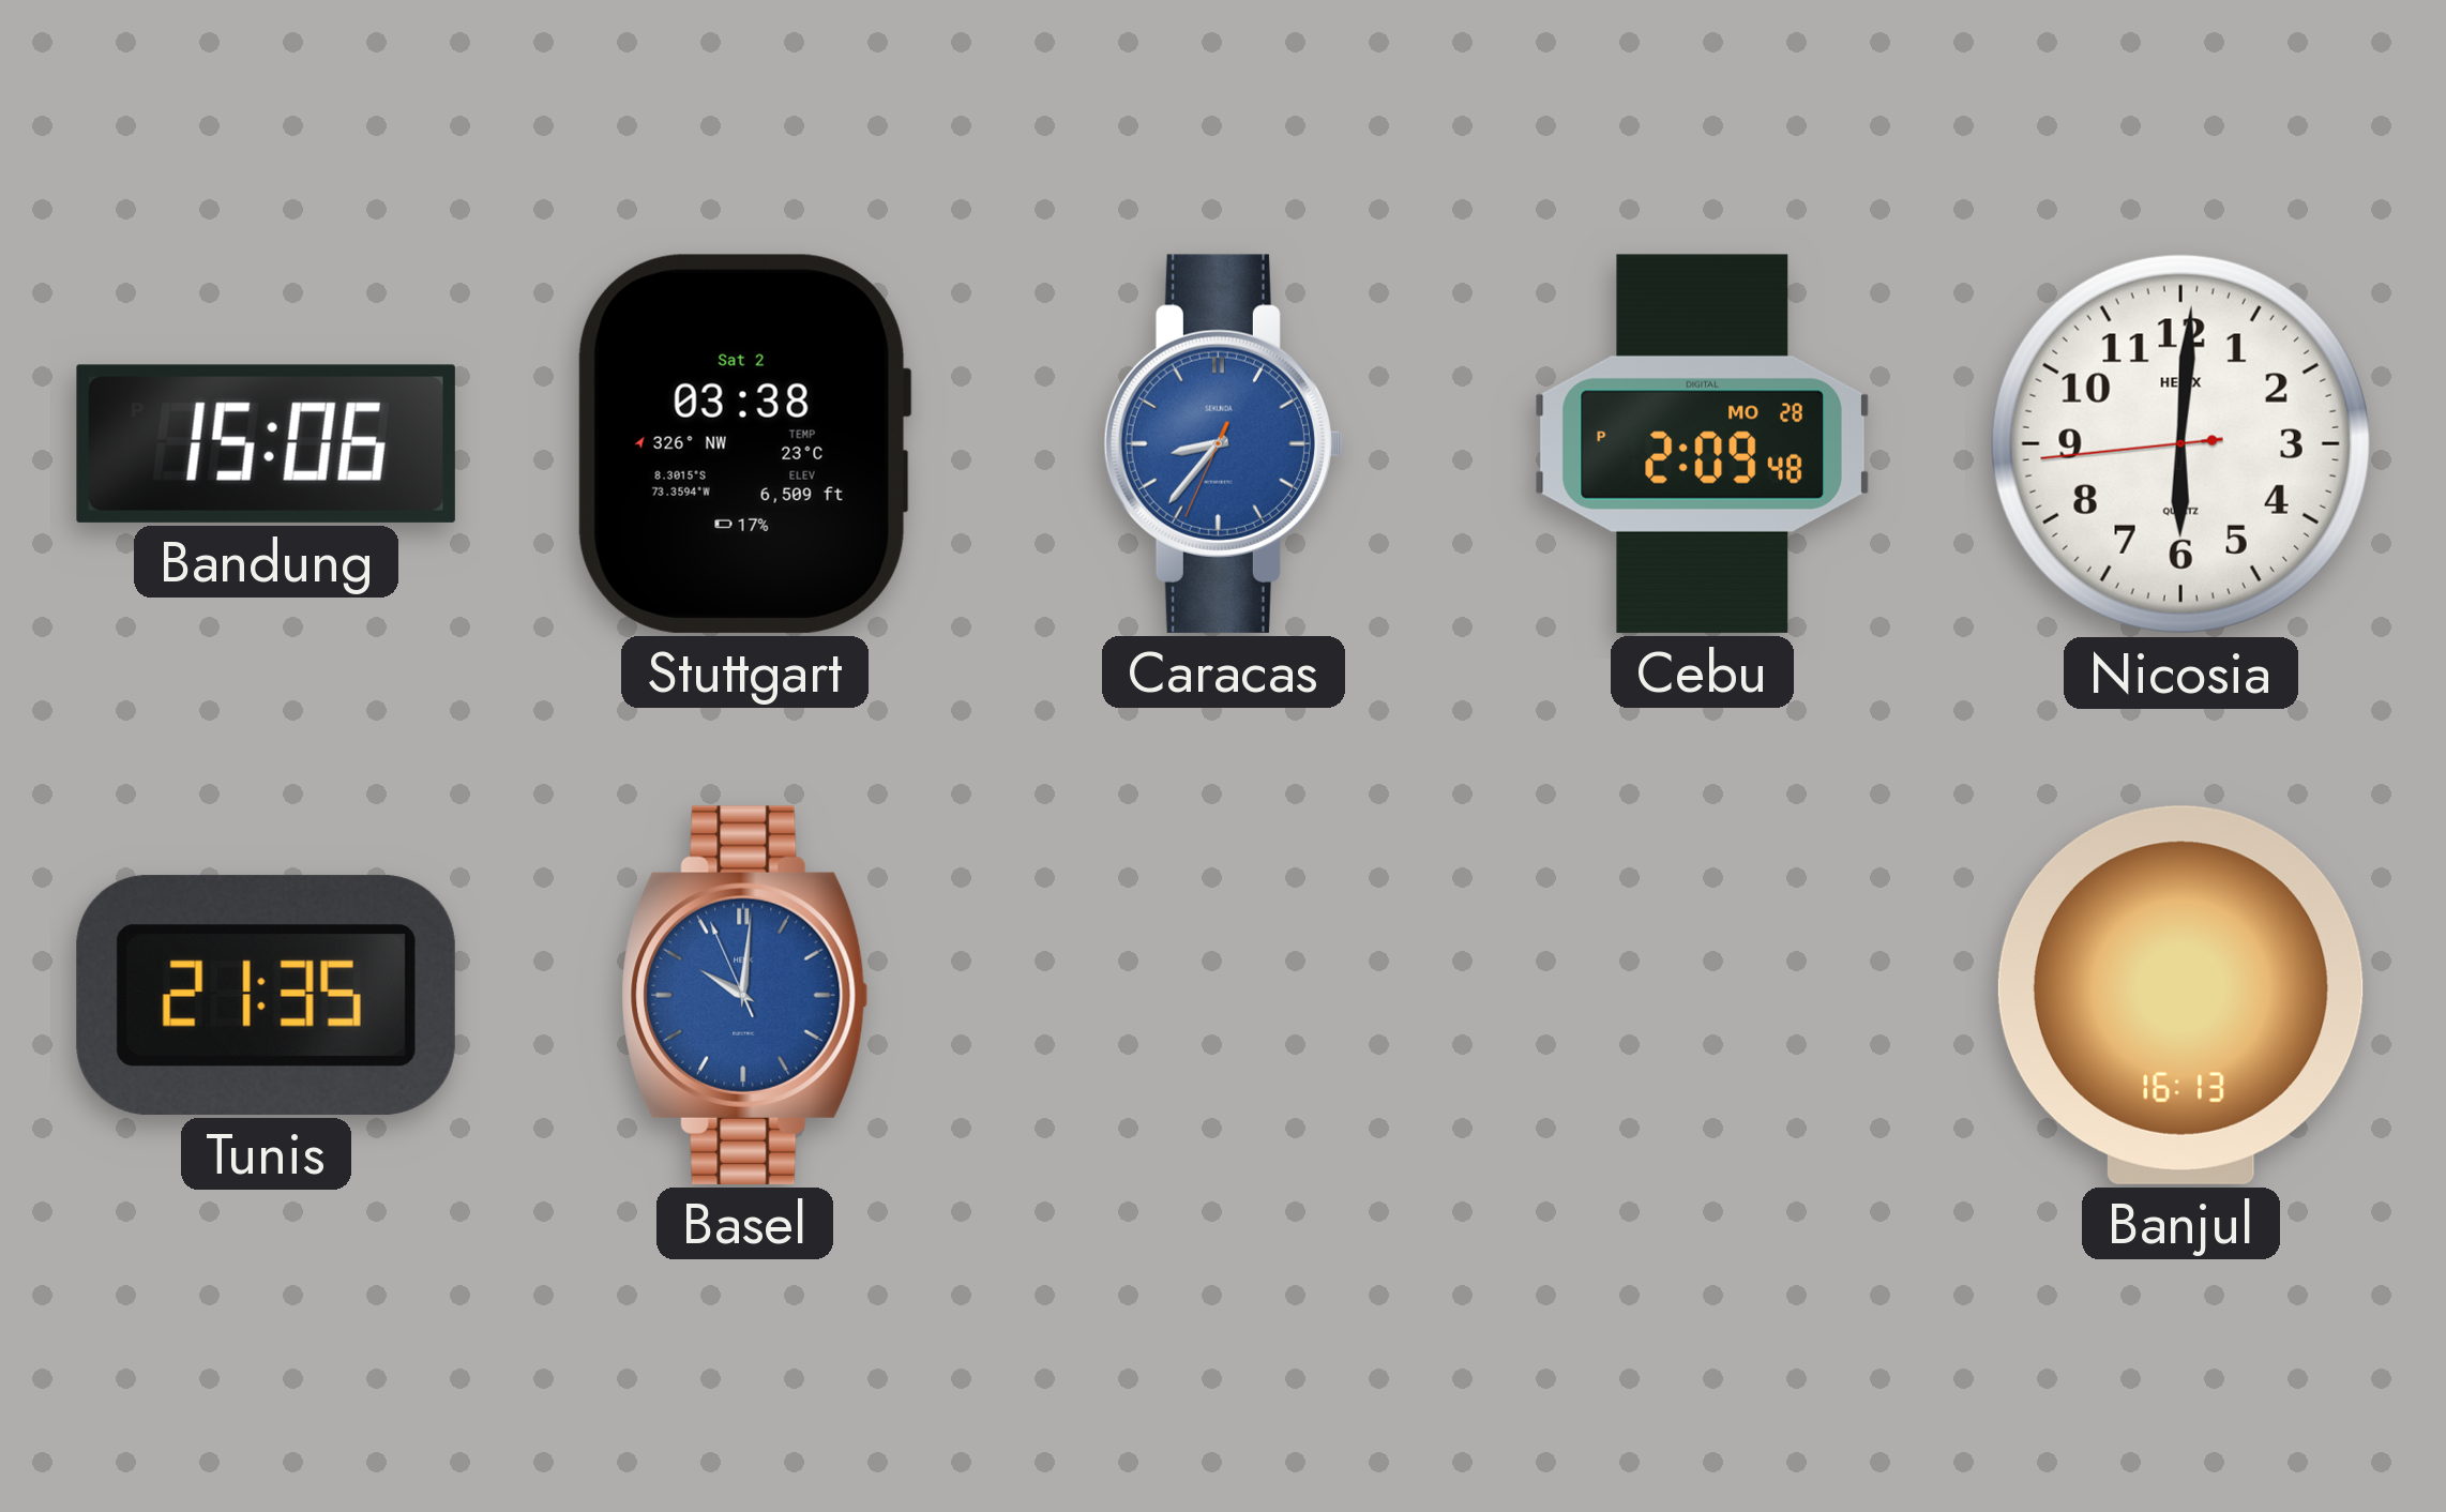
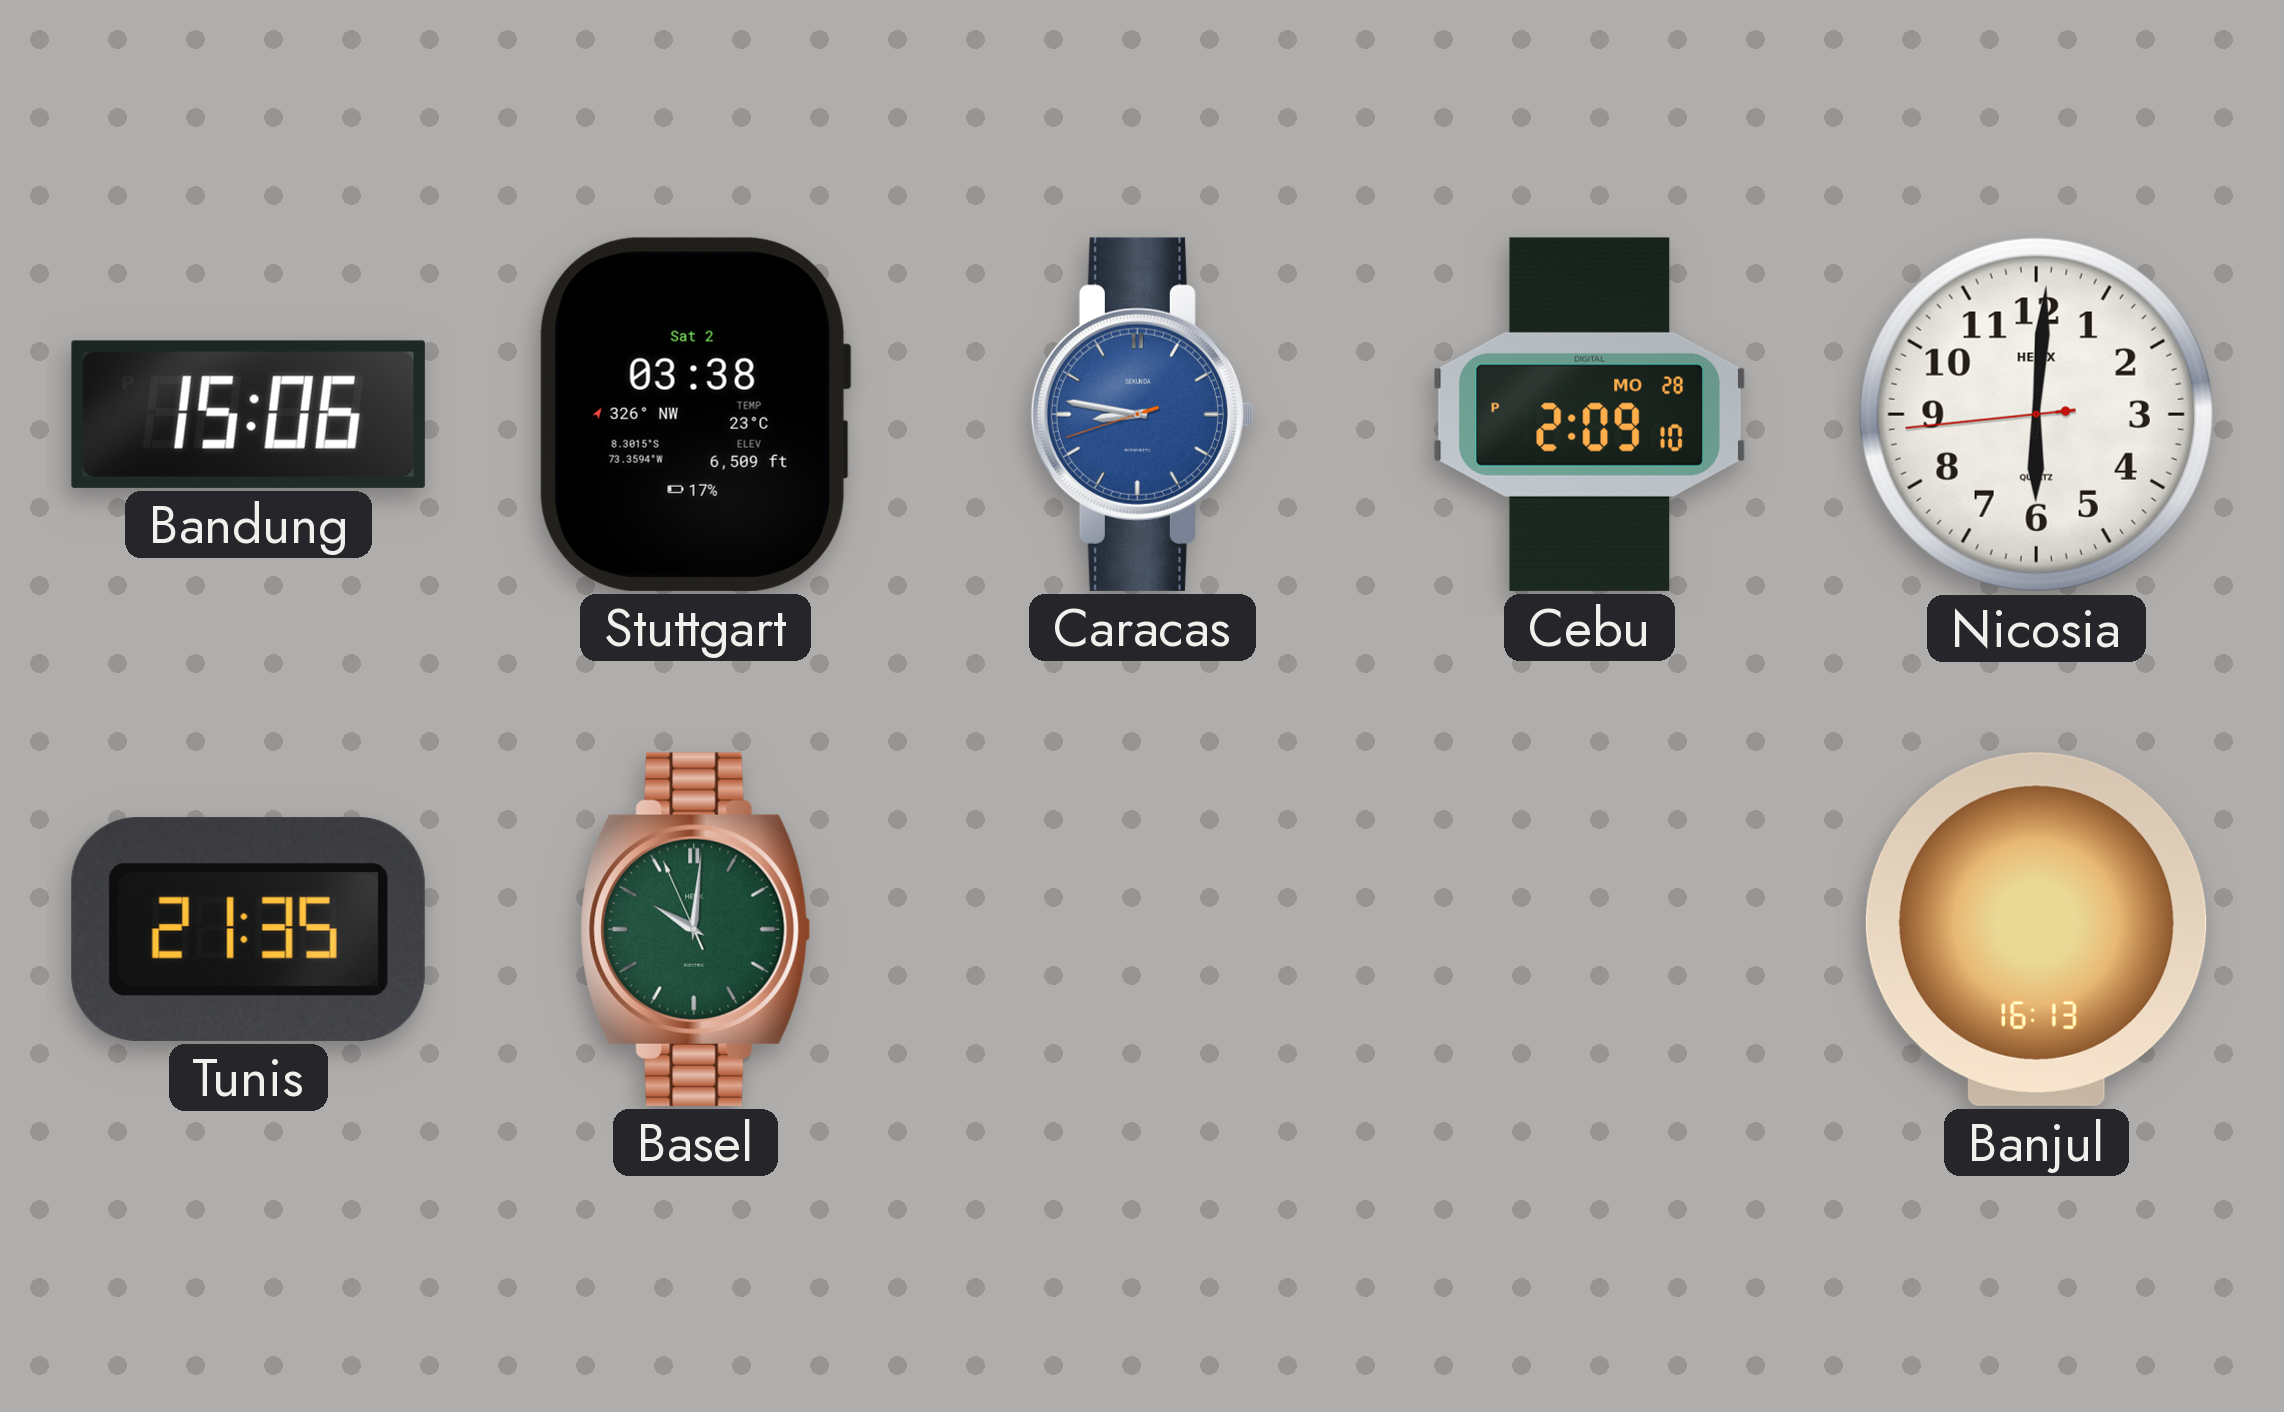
Caracas: 8:36 -> 8:46
Cebu: 2:09:48 PM -> 2:09:10 PM
Basel dial: blue -> green
